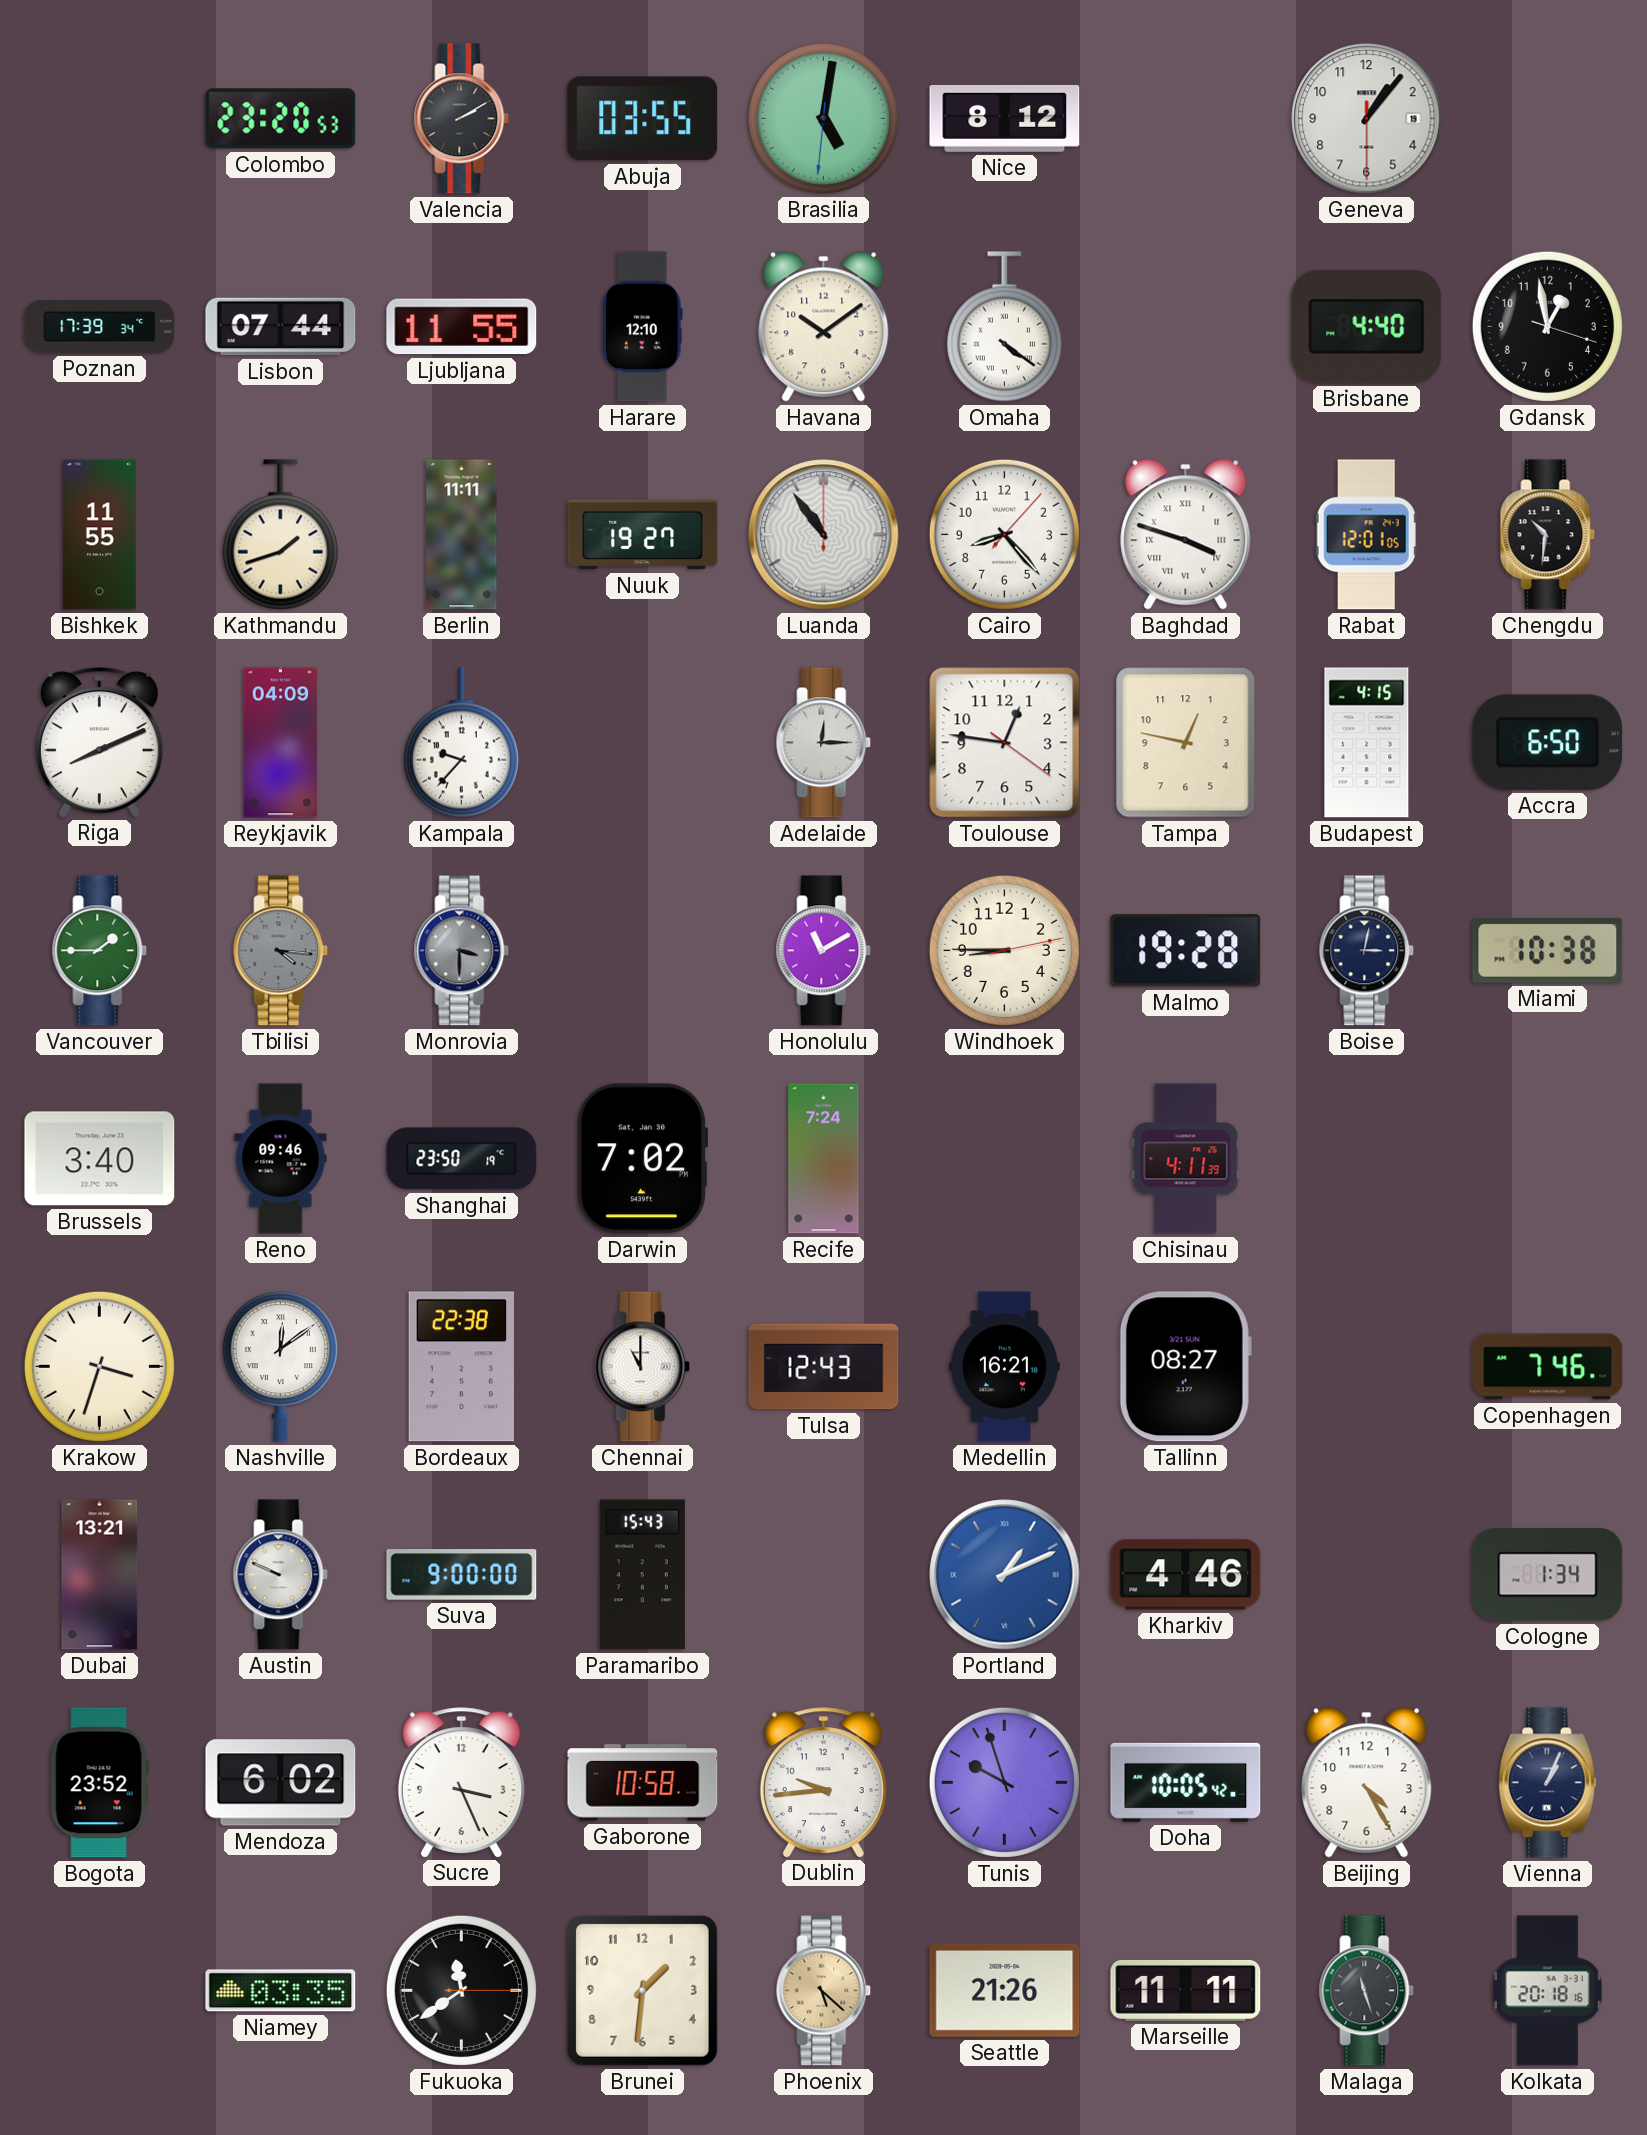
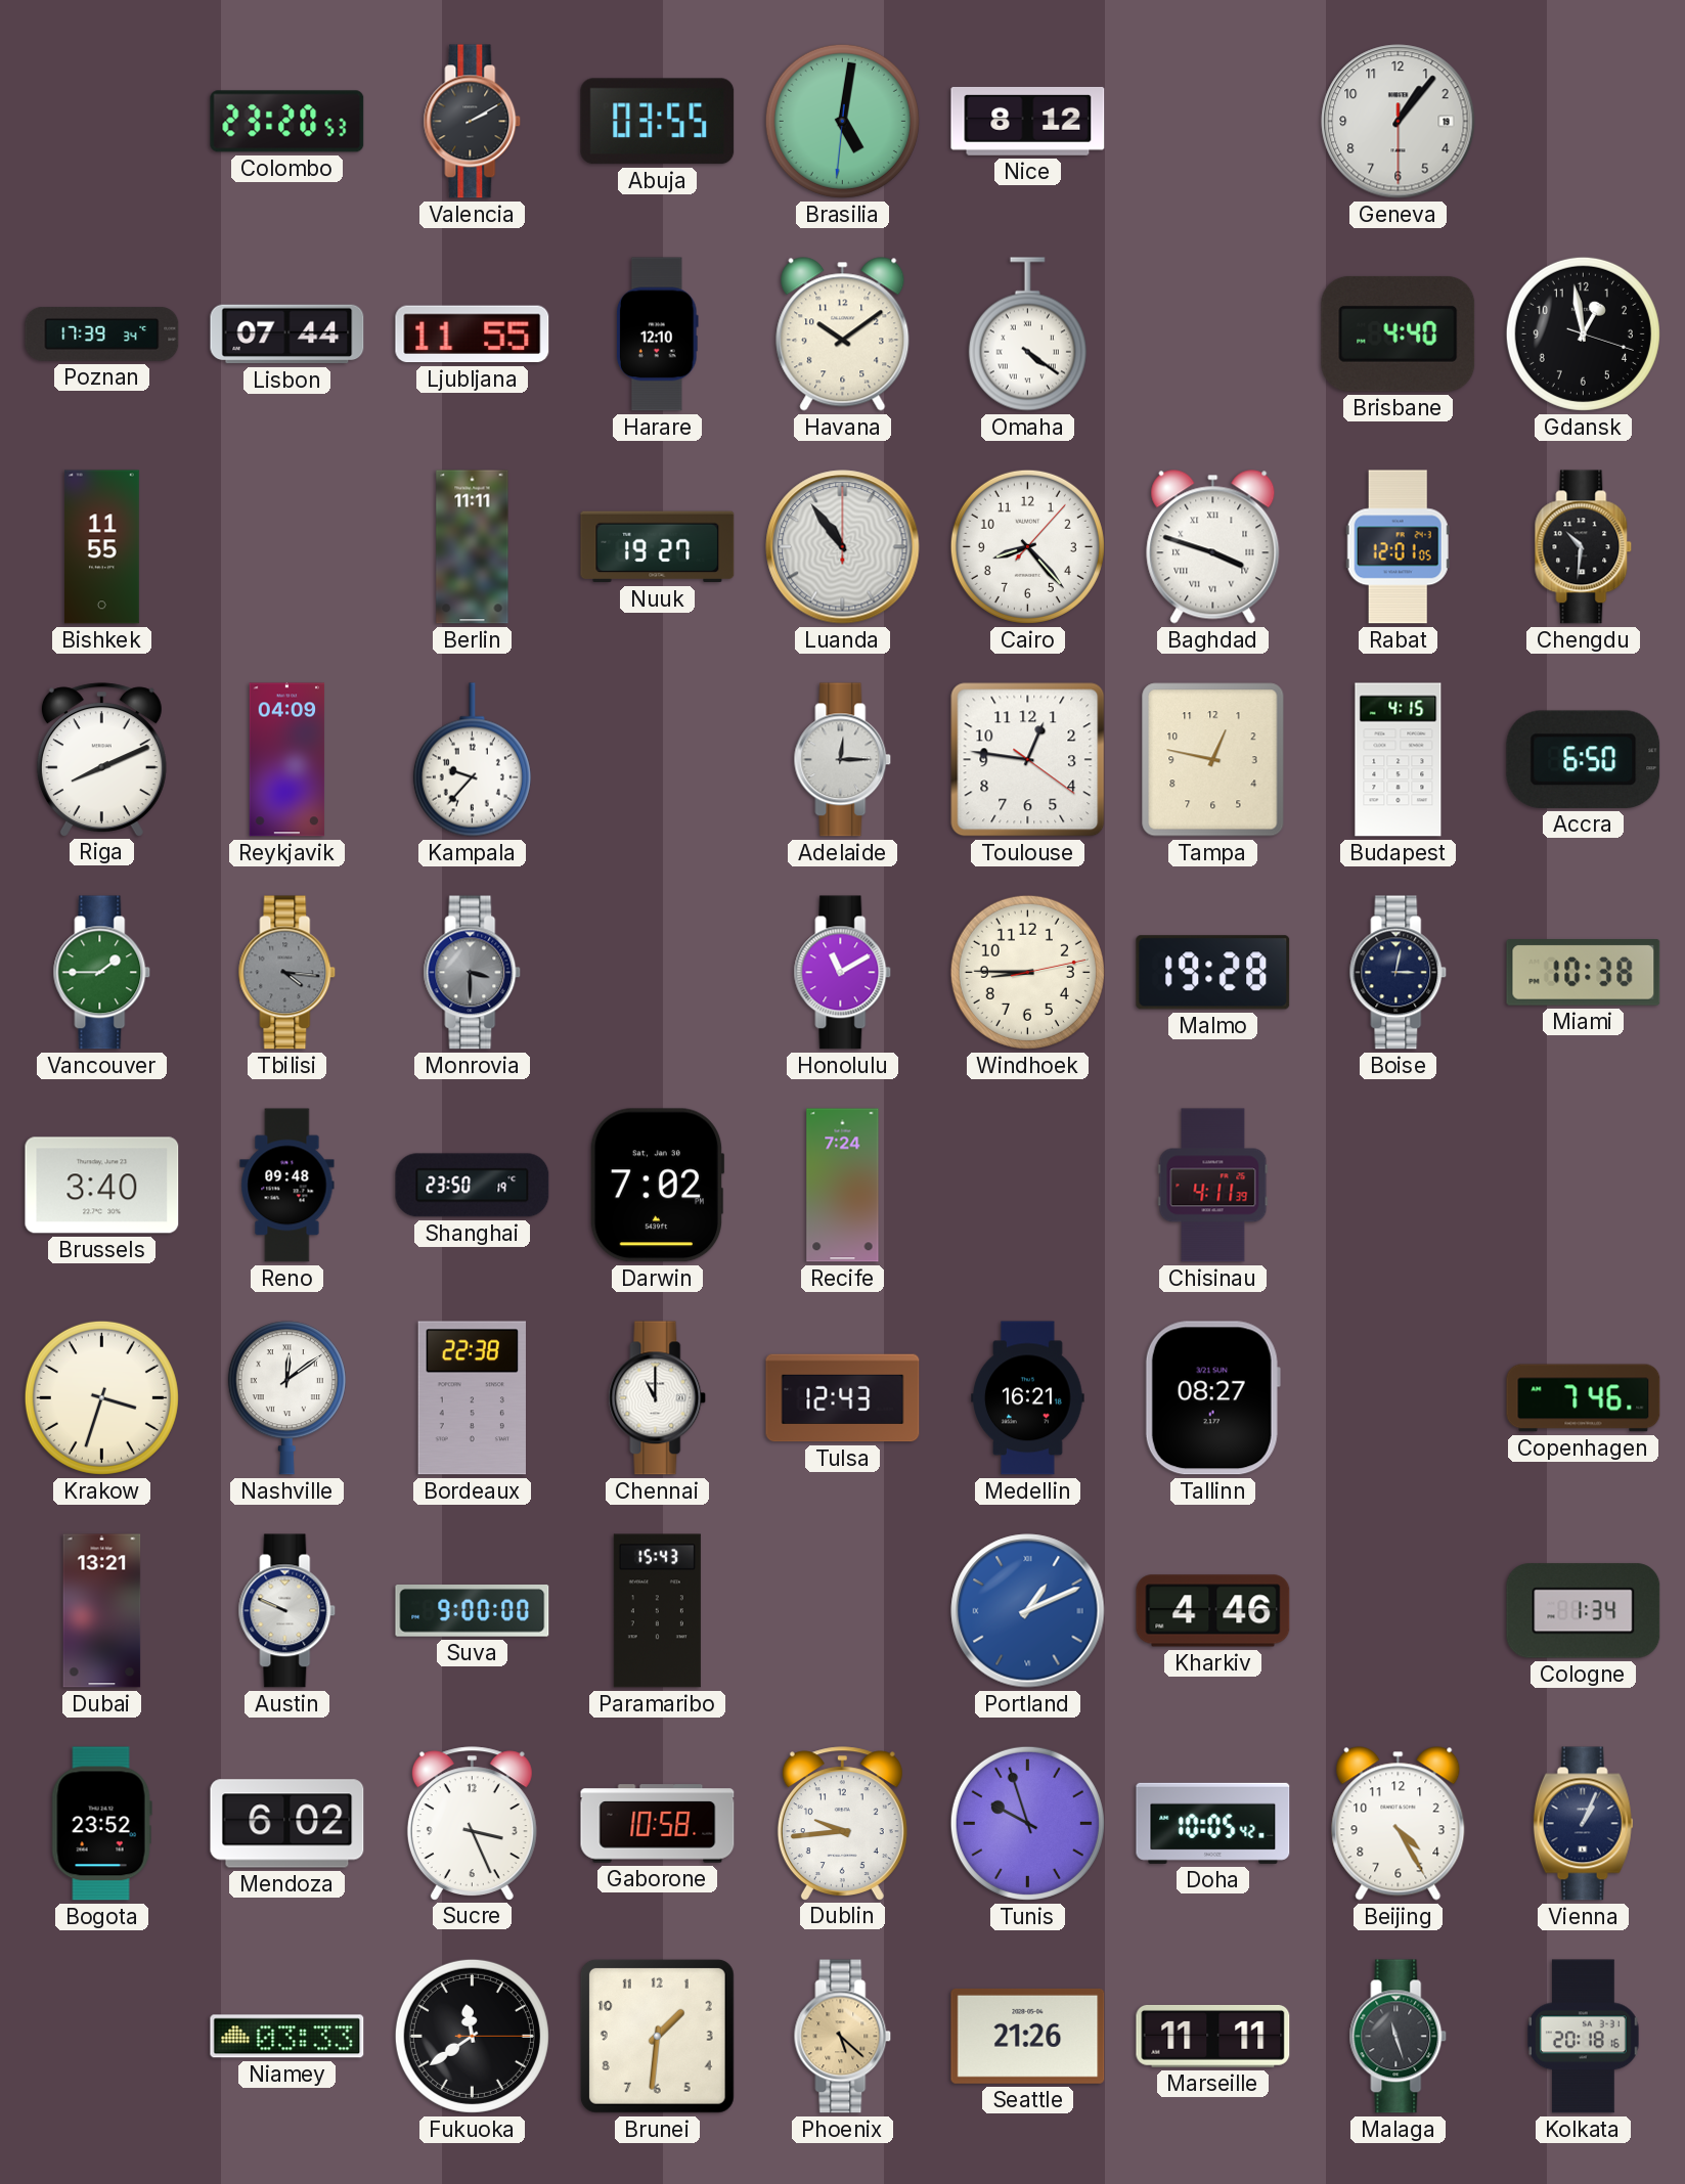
Kathmandu: 1:42 -> none
Reno: 09:46 -> 09:48
Niamey: 03:35 -> 03:33
